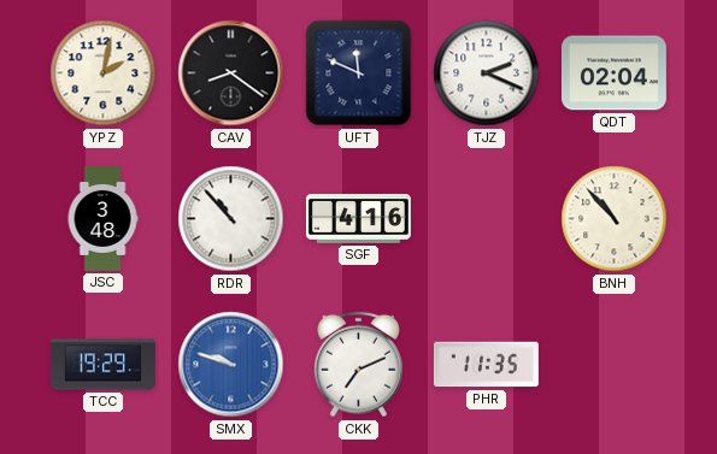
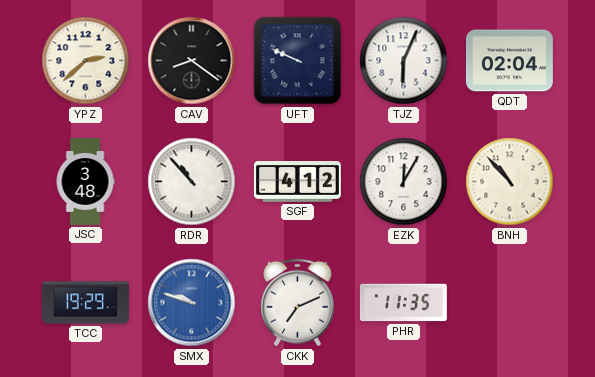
YPZ: 2:02 -> 2:38
UFT: 11:49 -> 9:49
TJZ: 2:19 -> 6:04
SGF: 4:16 -> 4:12
EZK: none -> 12:05
